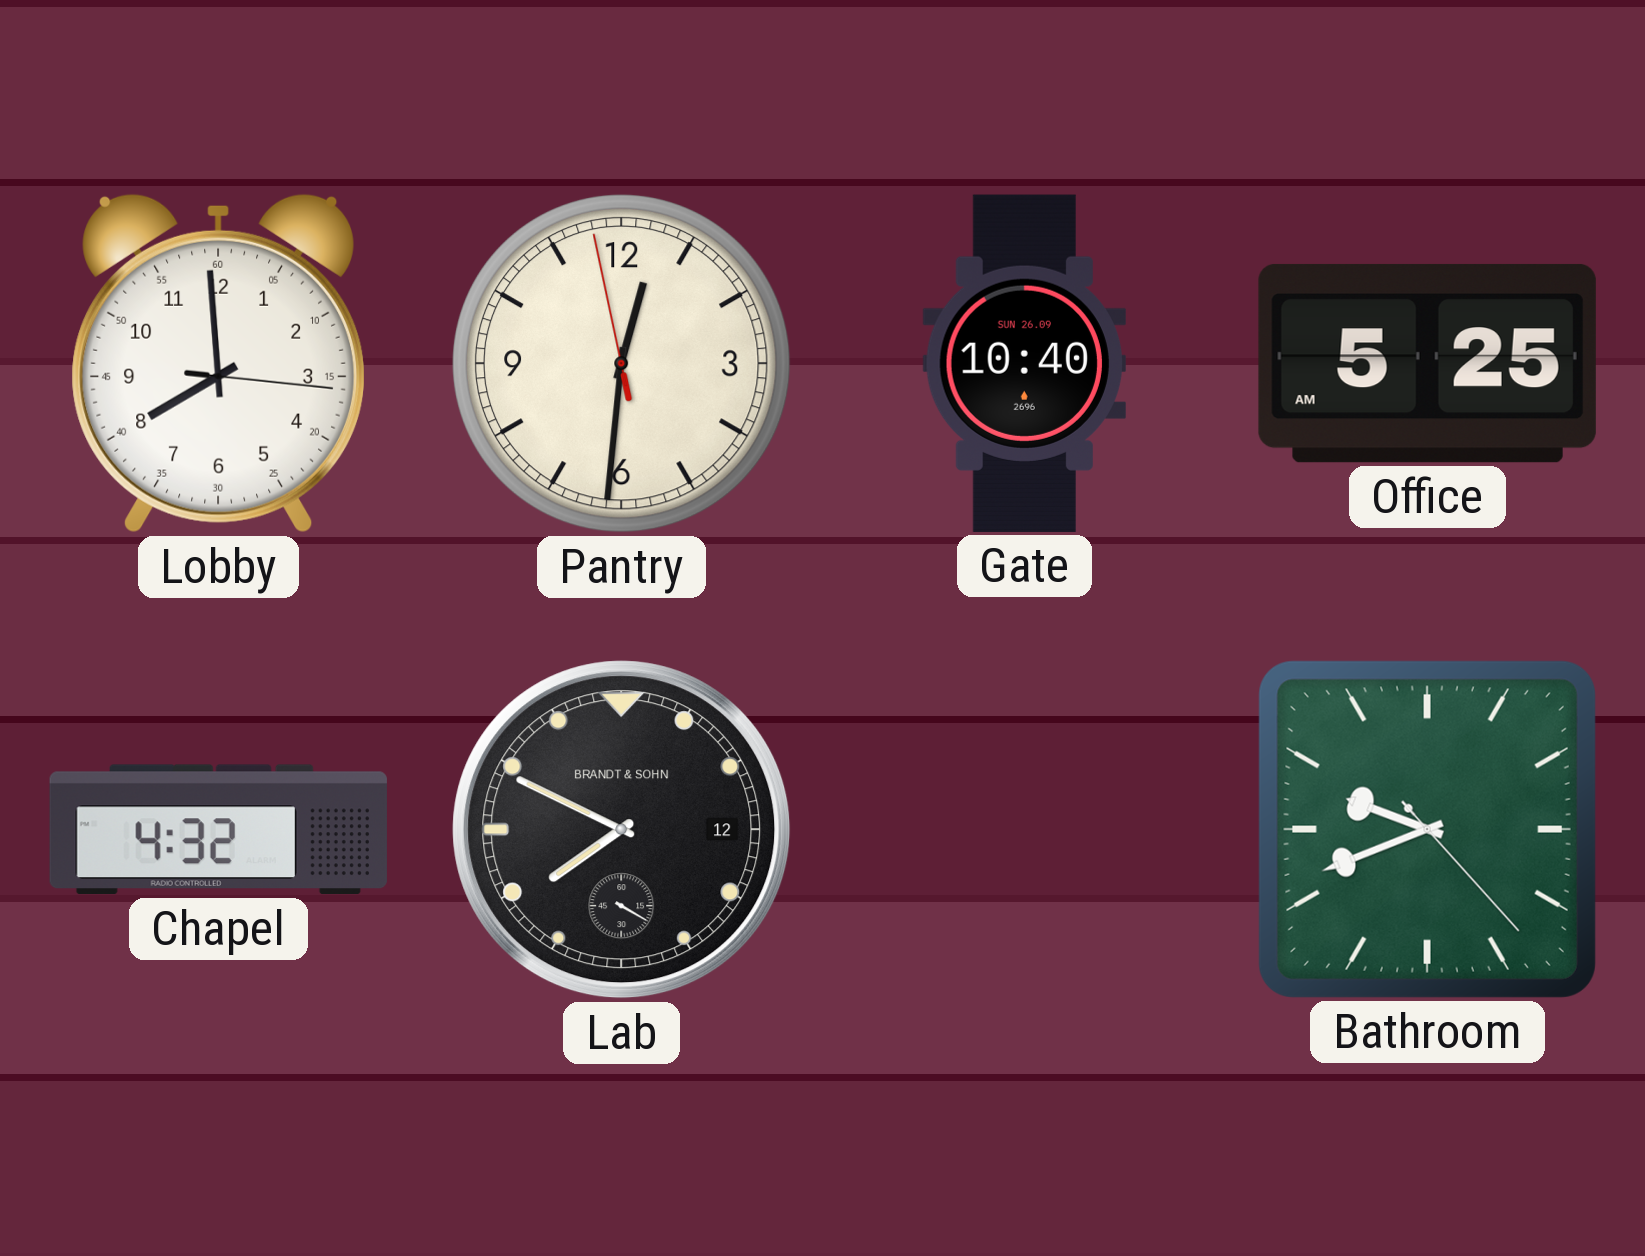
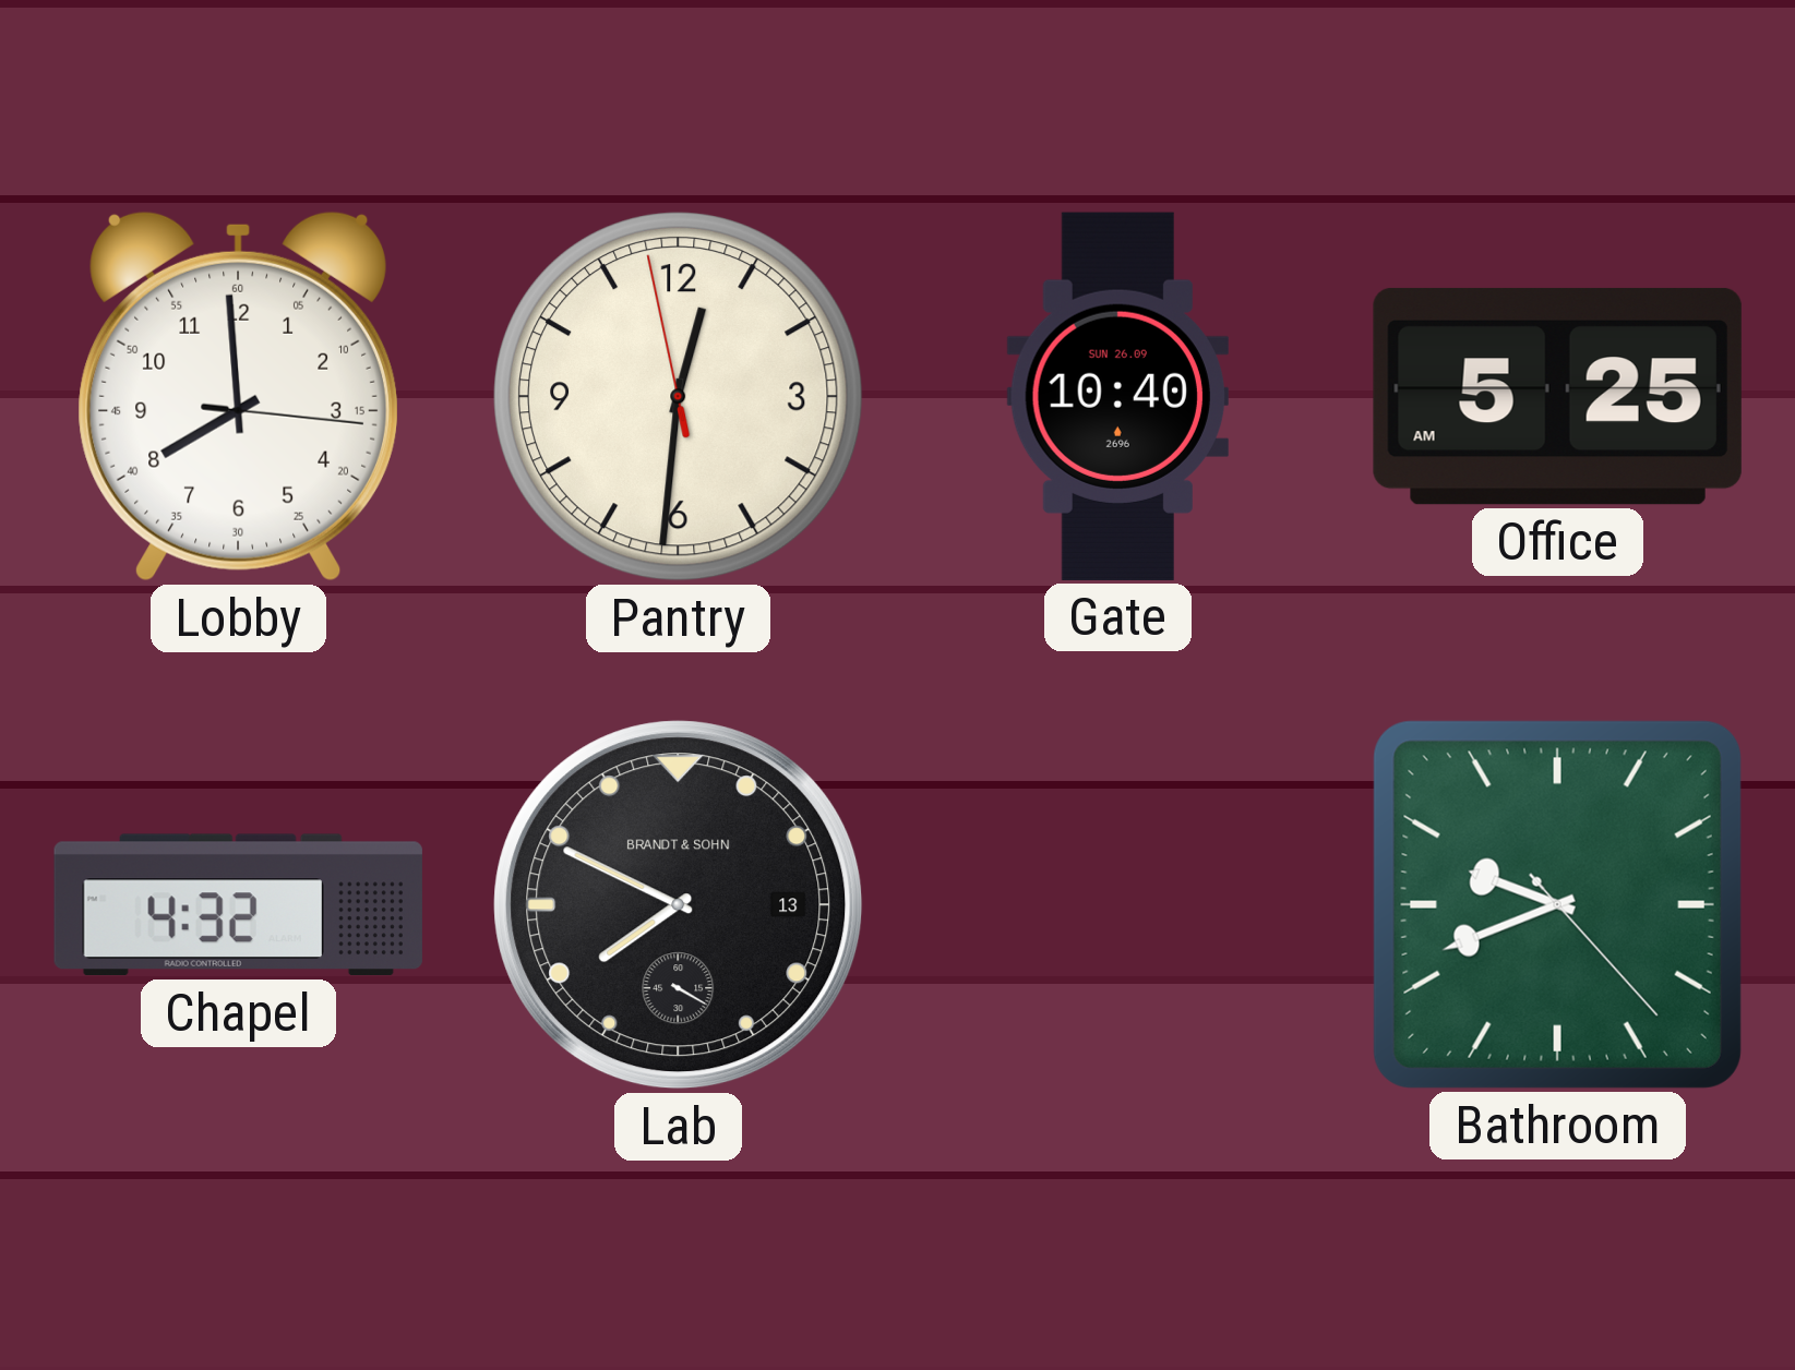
Lab date: 12 -> 13
